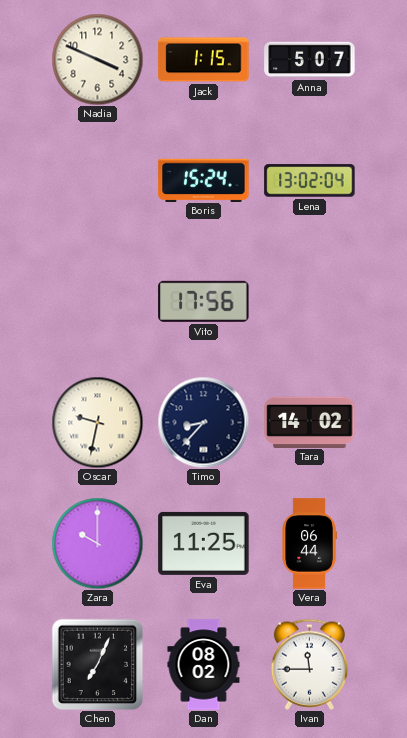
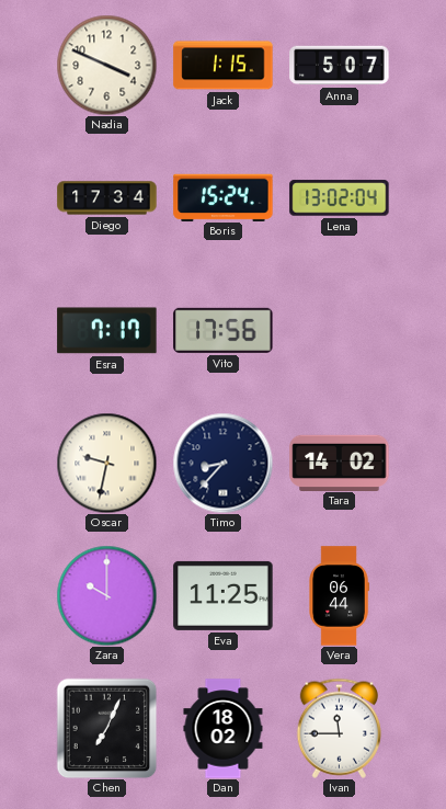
Diego: none -> 17:34
Esra: none -> 7:17
Dan: 08:02 -> 18:02
